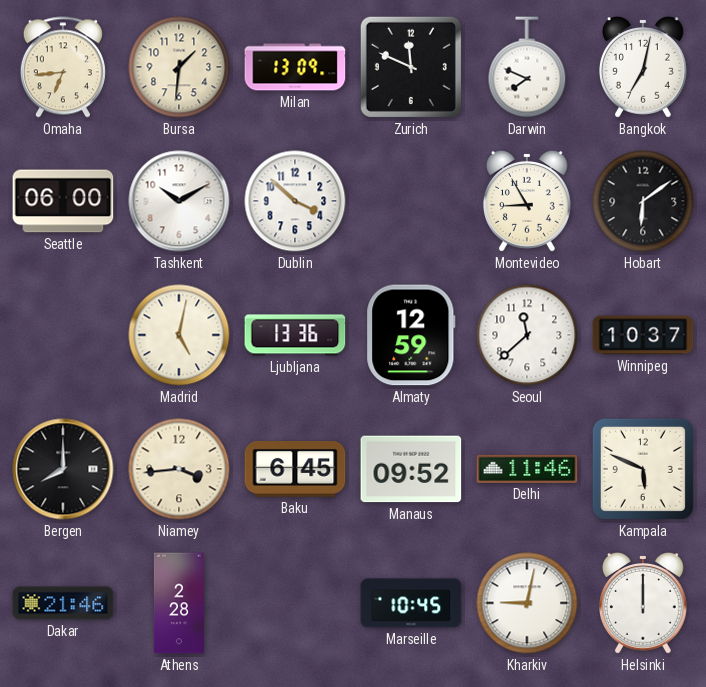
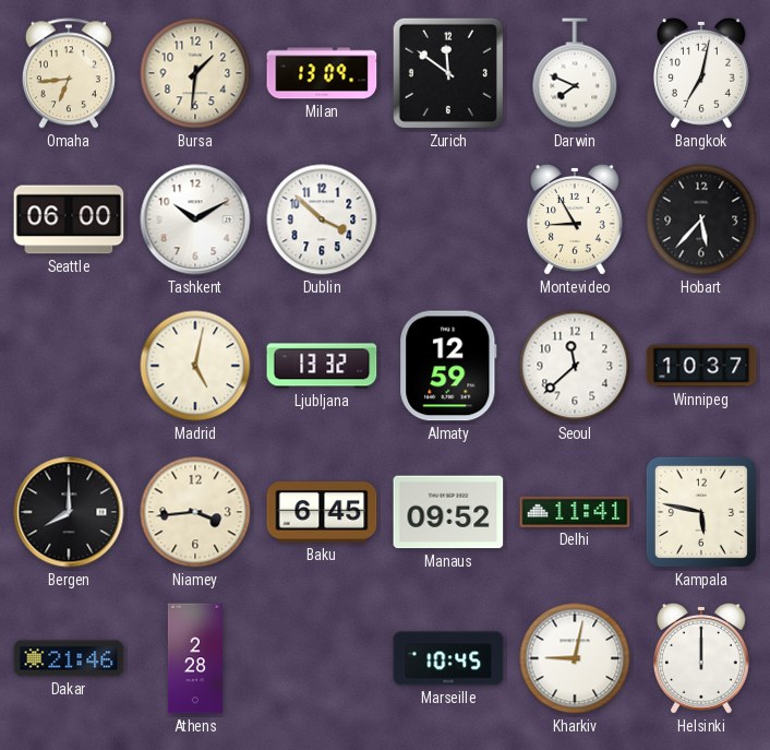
Zurich: 11:49 -> 11:51
Hobart: 6:09 -> 5:37
Ljubljana: 13:36 -> 13:32
Delhi: 11:46 -> 11:41
Kampala: 5:49 -> 5:47
